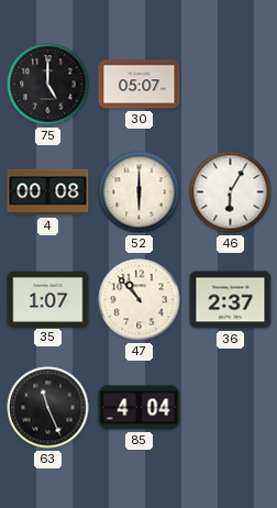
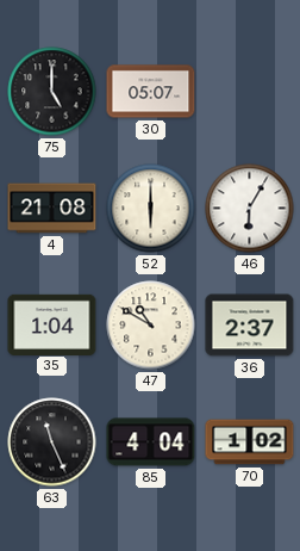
4: 00:08 -> 21:08
35: 1:07 -> 1:04
47: 10:53 -> 10:50
70: none -> 1:02
